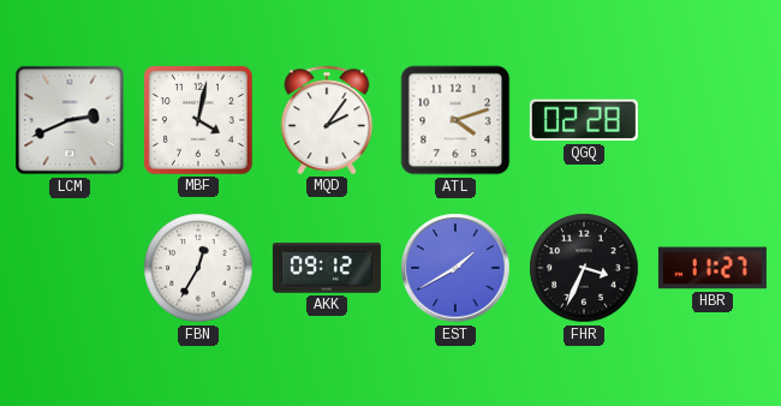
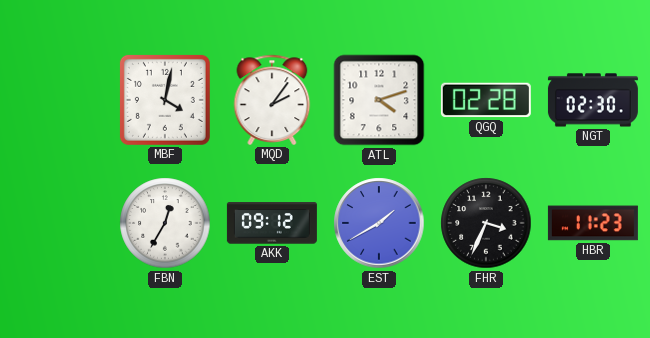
LCM: 2:41 -> none
NGT: none -> 02:30
HBR: 11:27 -> 11:23
